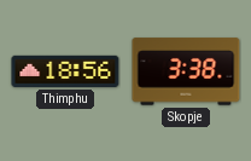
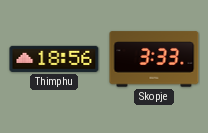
Skopje: 3:38 -> 3:33
